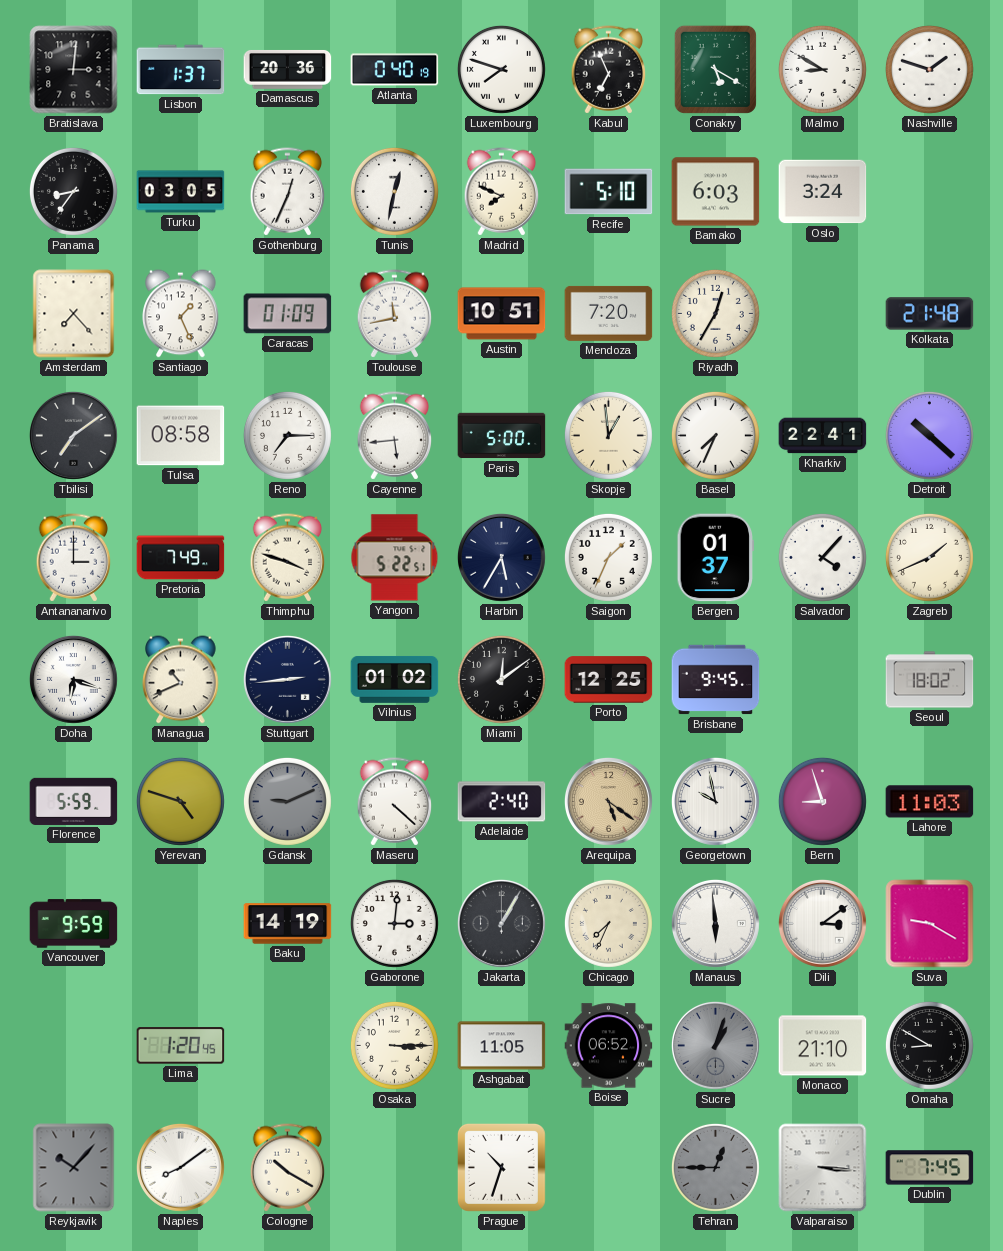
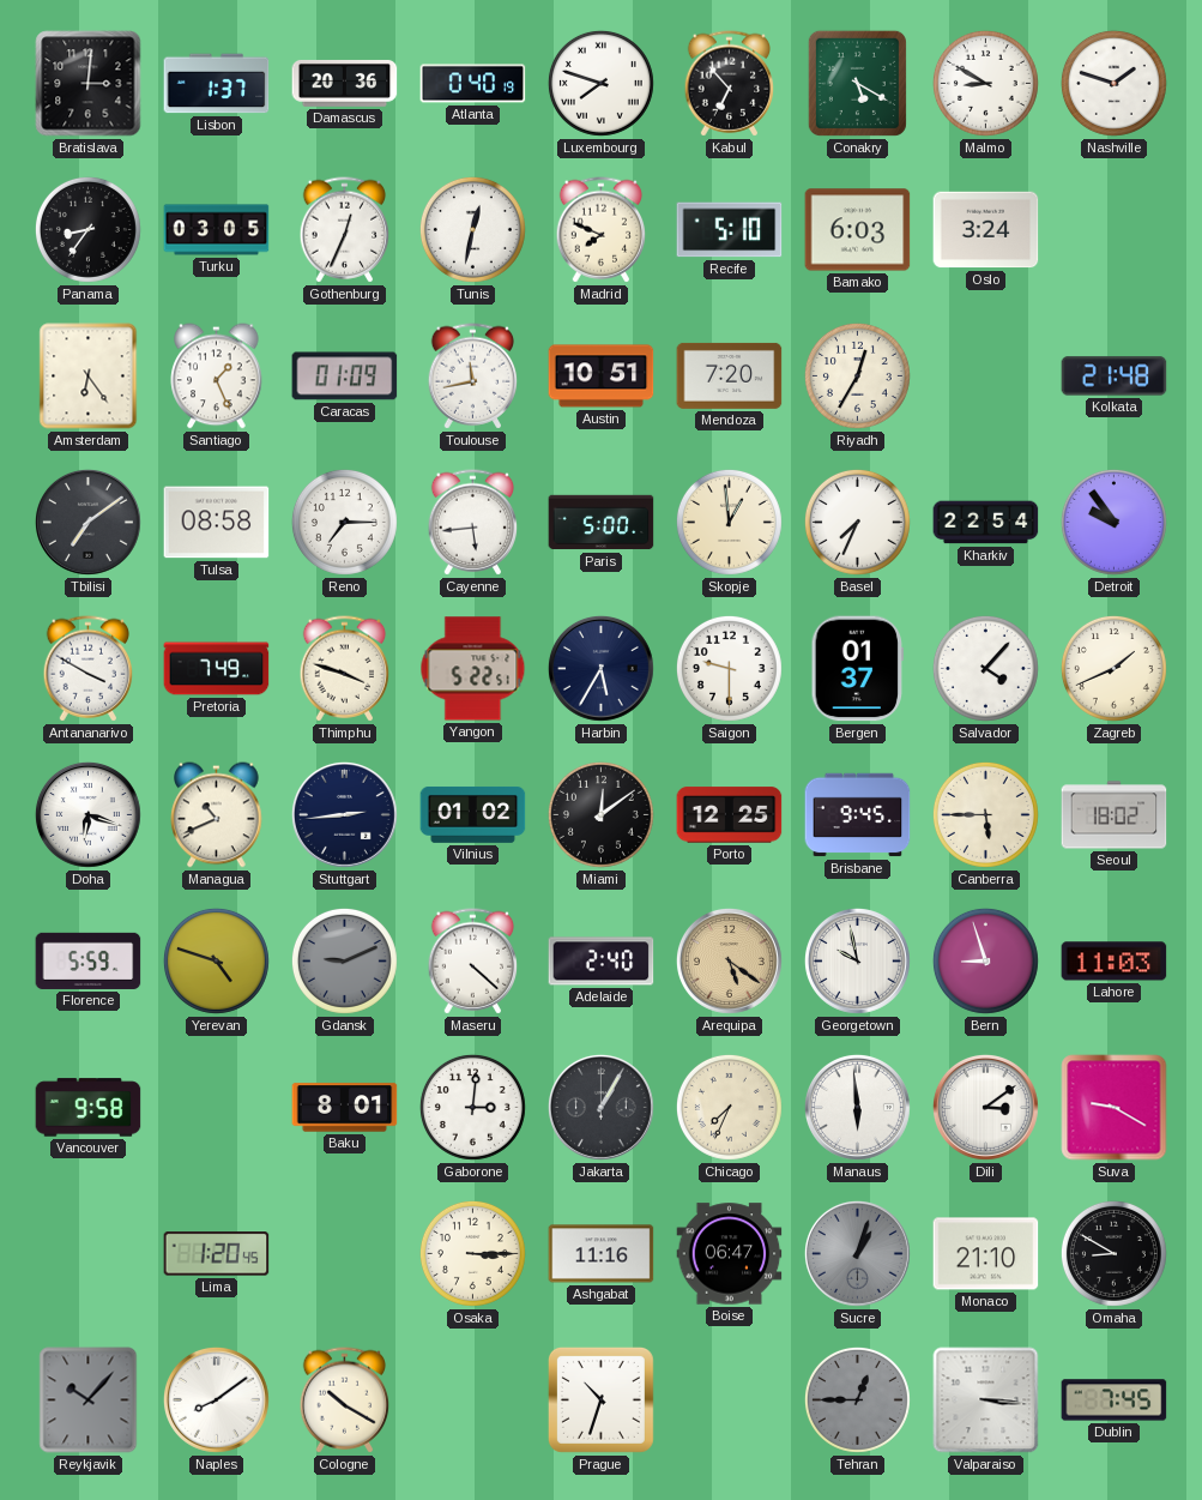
Kabul: 6:56 -> 6:53
Amsterdam: 7:23 -> 6:24
Kharkiv: 22:41 -> 22:54
Detroit: 10:22 -> 9:54
Antananarivo: 3:00 -> 3:50
Saigon: 1:34 -> 9:30
Canberra: none -> 5:45
Vancouver: 9:59 -> 9:58
Baku: 14:19 -> 8:01
Ashgabat: 11:05 -> 11:16
Boise: 06:52 -> 06:47
